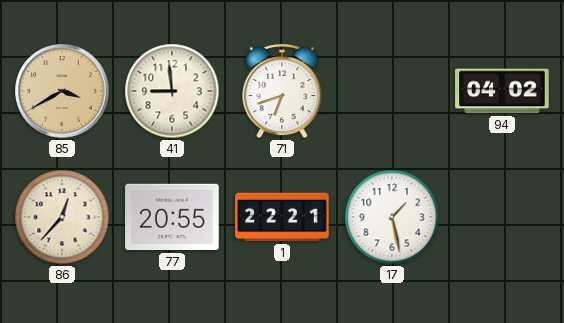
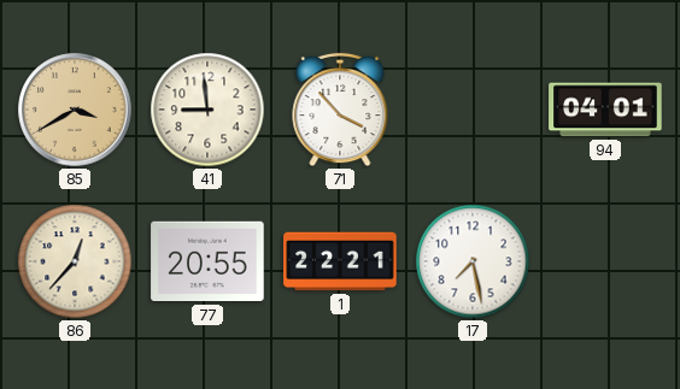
71: 6:42 -> 3:53
94: 04:02 -> 04:01
17: 1:28 -> 7:28
